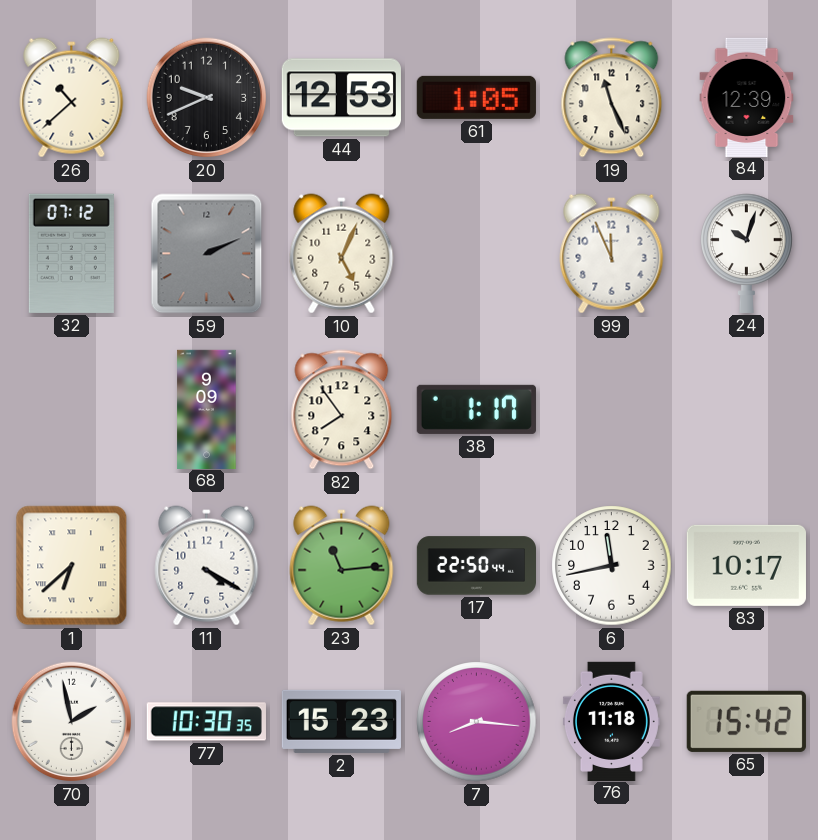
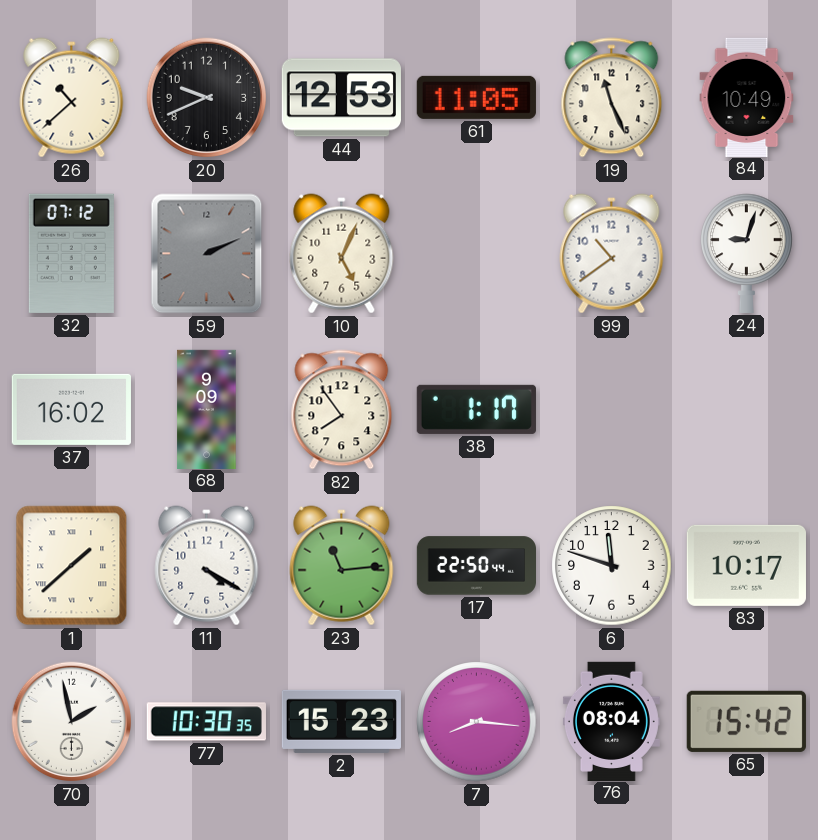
61: 1:05 -> 11:05
84: 12:39 -> 10:49
99: 11:56 -> 10:39
24: 10:03 -> 9:03
37: none -> 16:02
1: 6:38 -> 1:38
6: 11:43 -> 11:48
76: 11:18 -> 08:04
